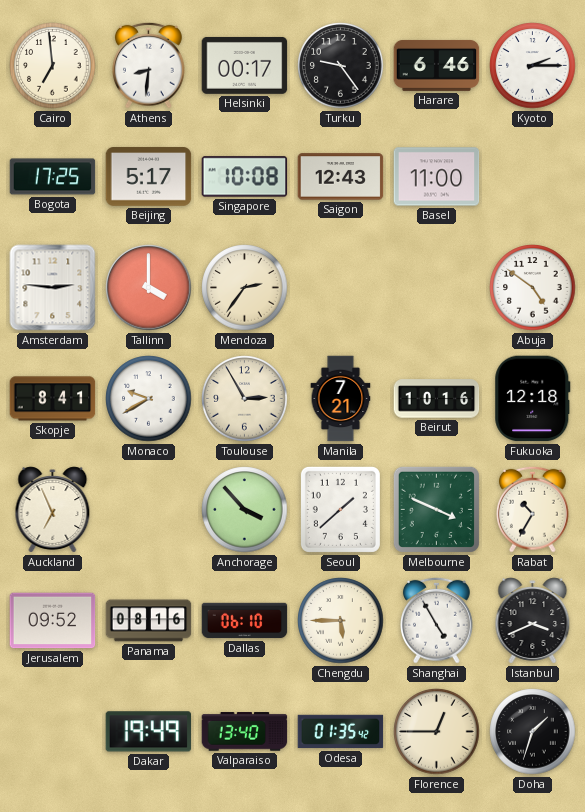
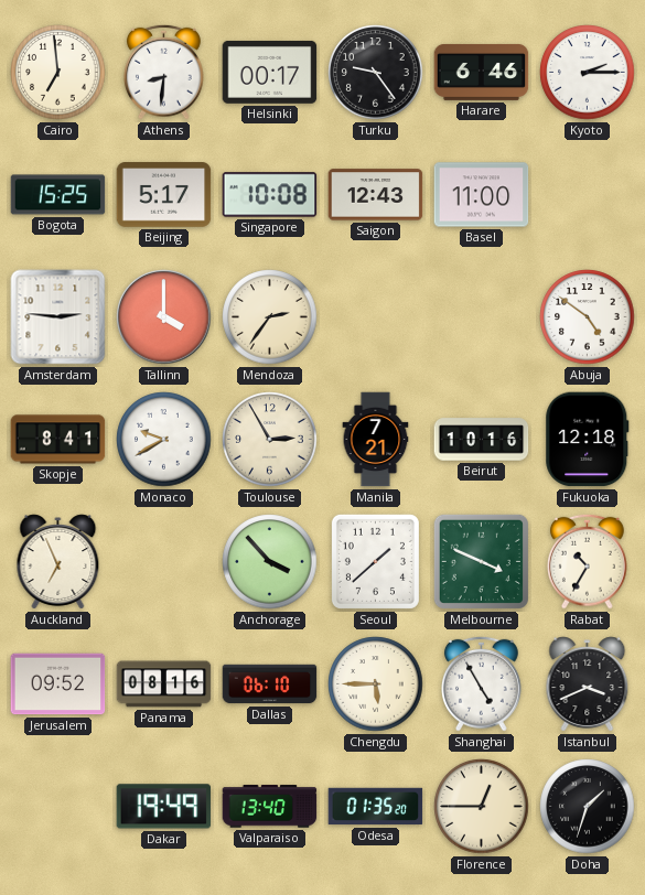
Bogota: 17:25 -> 15:25
Odesa: 01:35:42 -> 01:35:20
